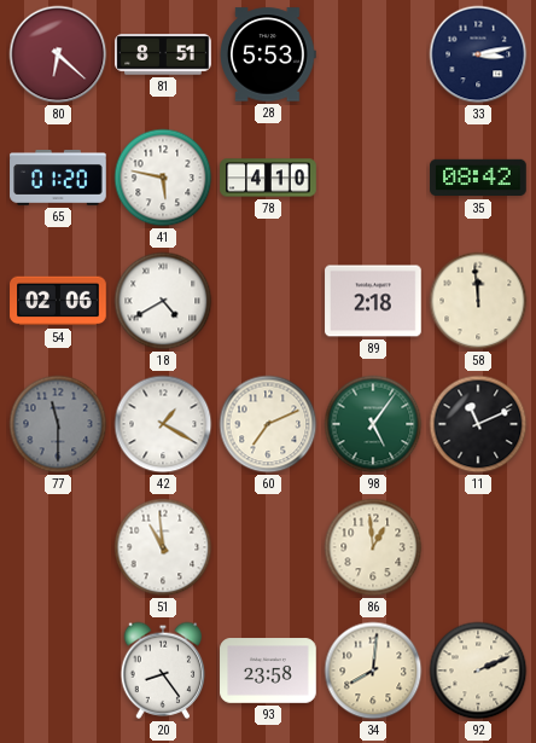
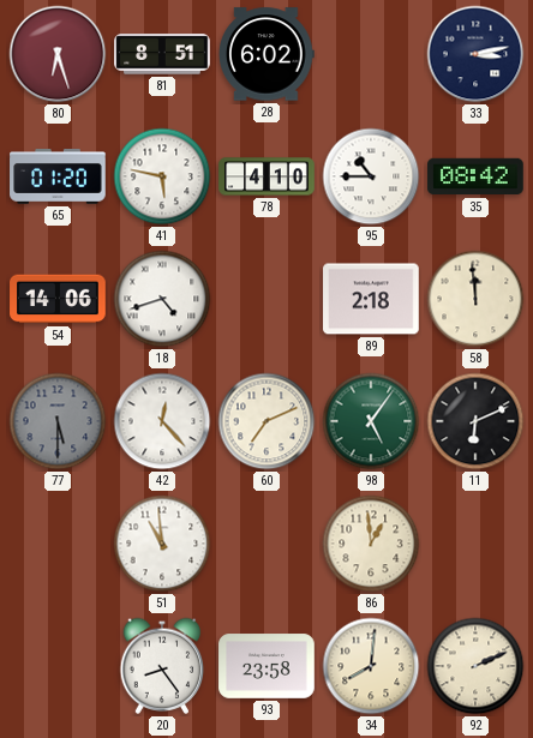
80: 6:22 -> 6:27
28: 5:53 -> 6:02
95: none -> 10:45
54: 02:06 -> 14:06
18: 4:40 -> 4:42
77: 11:30 -> 5:30
42: 1:20 -> 12:23
11: 11:11 -> 6:11
